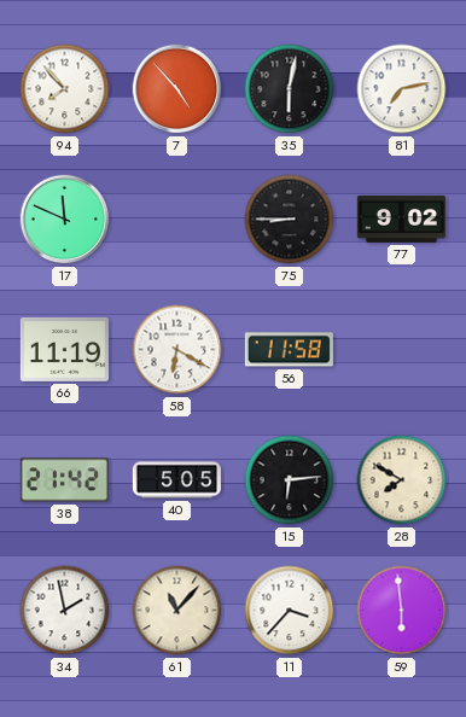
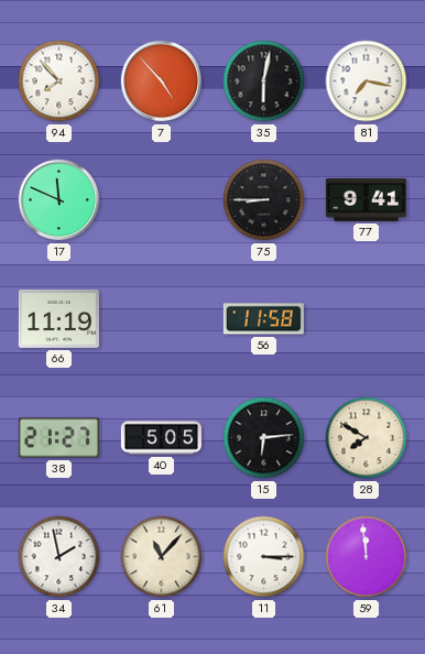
81: 7:13 -> 7:17
77: 9:02 -> 9:41
58: 6:20 -> none
38: 21:42 -> 21:27
11: 3:37 -> 3:15
59: 5:59 -> 11:59
